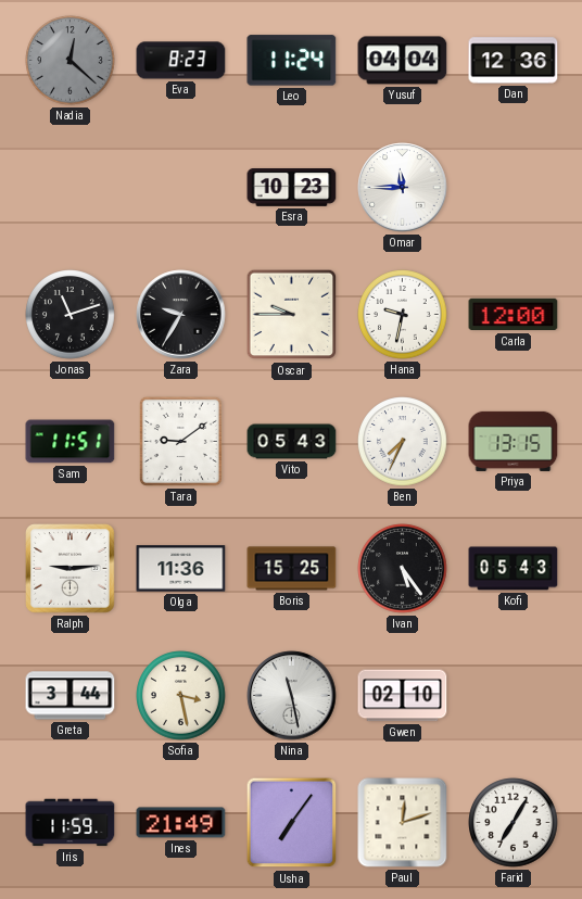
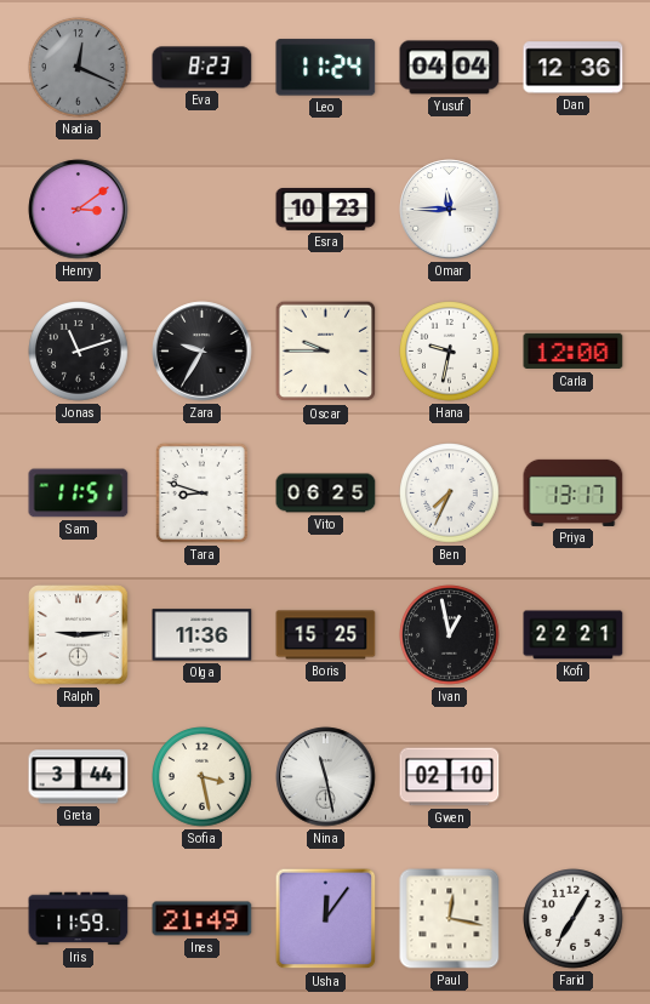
Nadia: 12:22 -> 12:19
Henry: none -> 3:09
Tara: 9:09 -> 8:48
Vito: 05:43 -> 06:25
Priya: 13:15 -> 13:17
Ivan: 5:24 -> 12:58
Kofi: 05:43 -> 22:21
Usha: 7:06 -> 12:06
Paul: 12:12 -> 12:17
